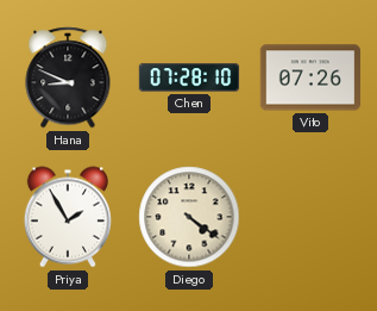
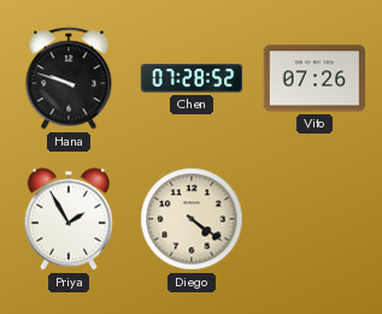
Hana: 8:49 -> 9:48
Chen: 07:28:10 -> 07:28:52
